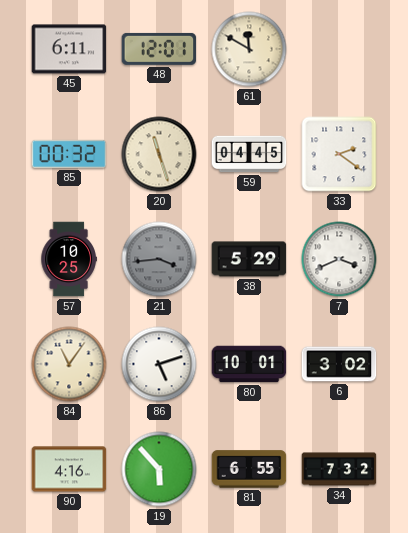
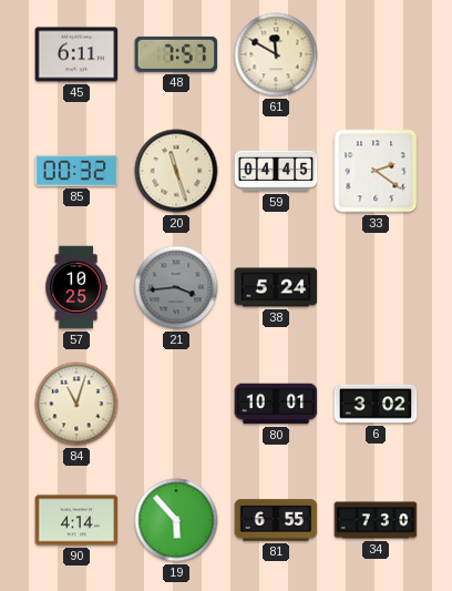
48: 12:01 -> 7:57
38: 5:29 -> 5:24
7: 3:41 -> none
84: 11:06 -> 11:03
86: 5:12 -> none
90: 4:16 -> 4:14
34: 7:32 -> 7:30
